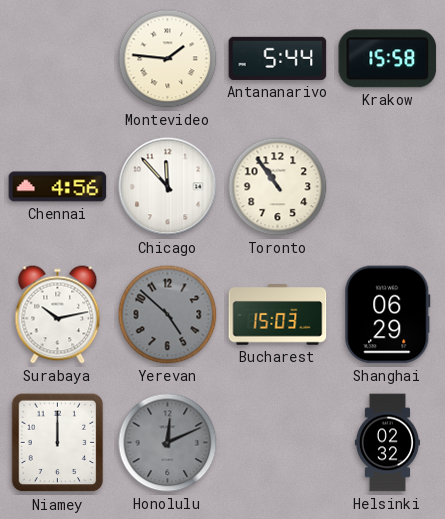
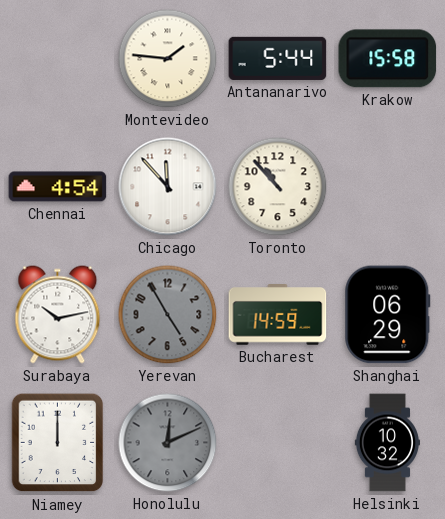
Chennai: 4:56 -> 4:54
Toronto: 10:54 -> 10:53
Yerevan: 4:52 -> 4:55
Bucharest: 15:03 -> 14:59
Helsinki: 02:32 -> 10:32
